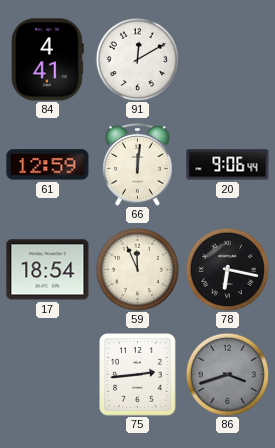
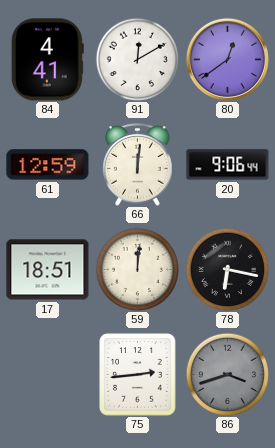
80: none -> 12:39
17: 18:54 -> 18:51
59: 11:56 -> 12:01
